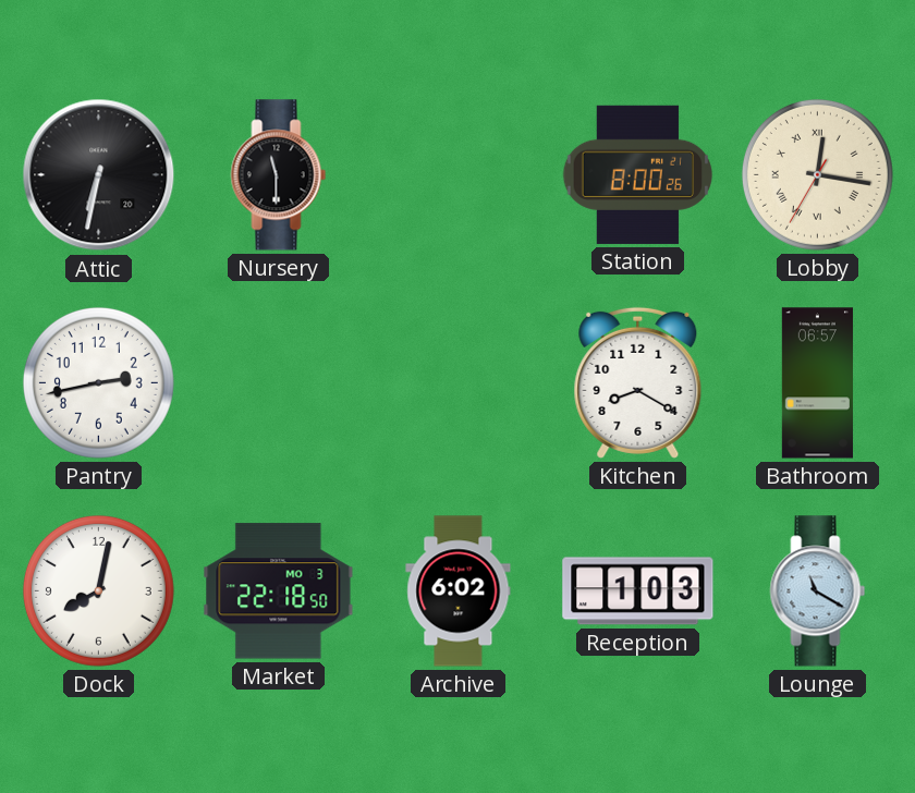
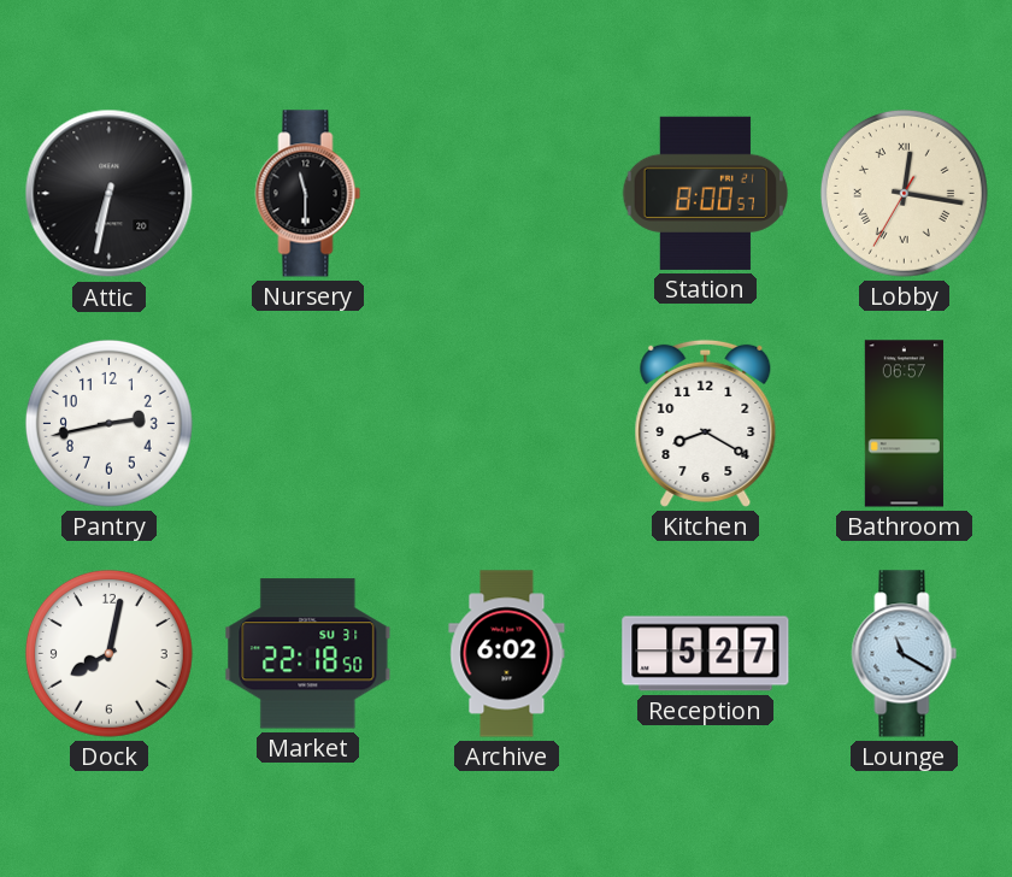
Station: 8:00:26 -> 8:00:57
Market date: MO 3 -> SU 31
Reception: 1:03 -> 5:27
